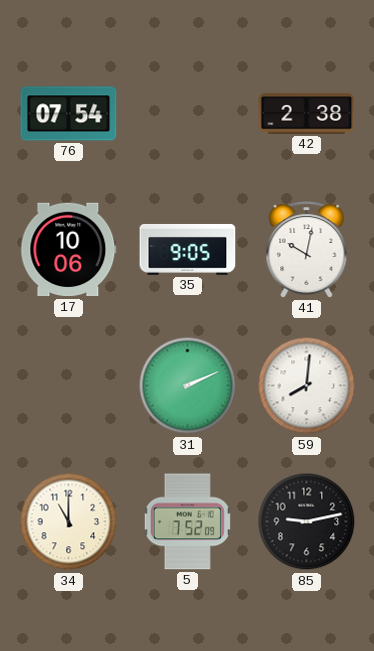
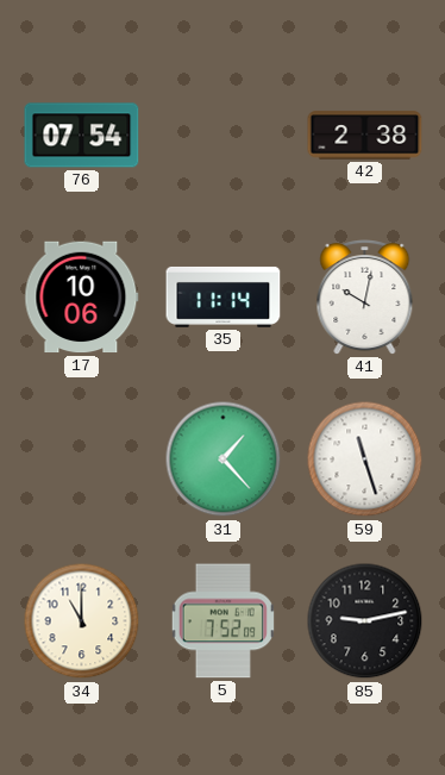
35: 9:05 -> 11:14
31: 2:11 -> 1:23
59: 8:01 -> 11:27
